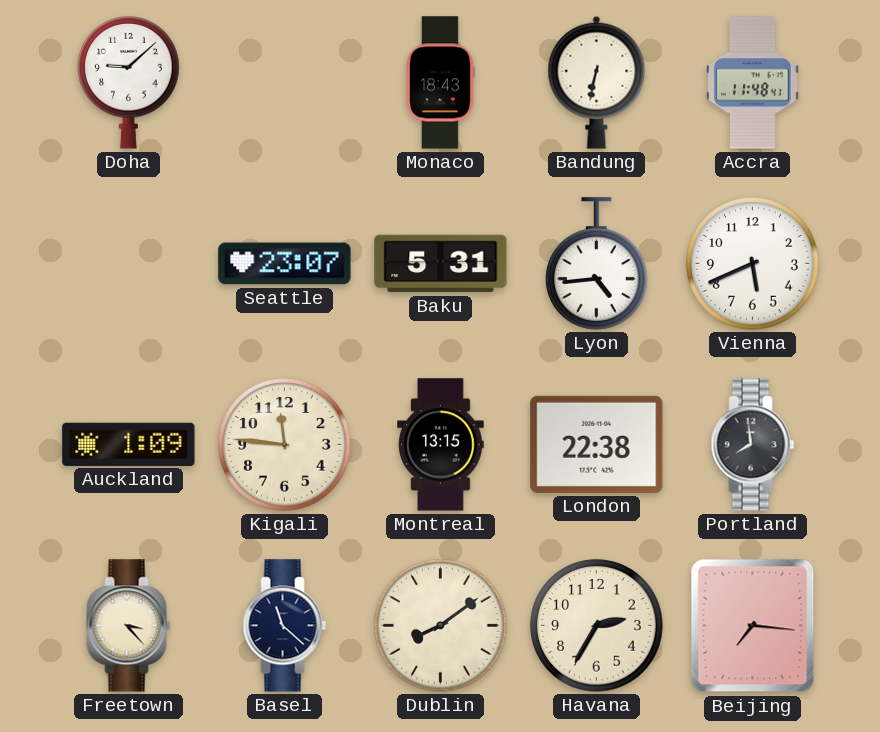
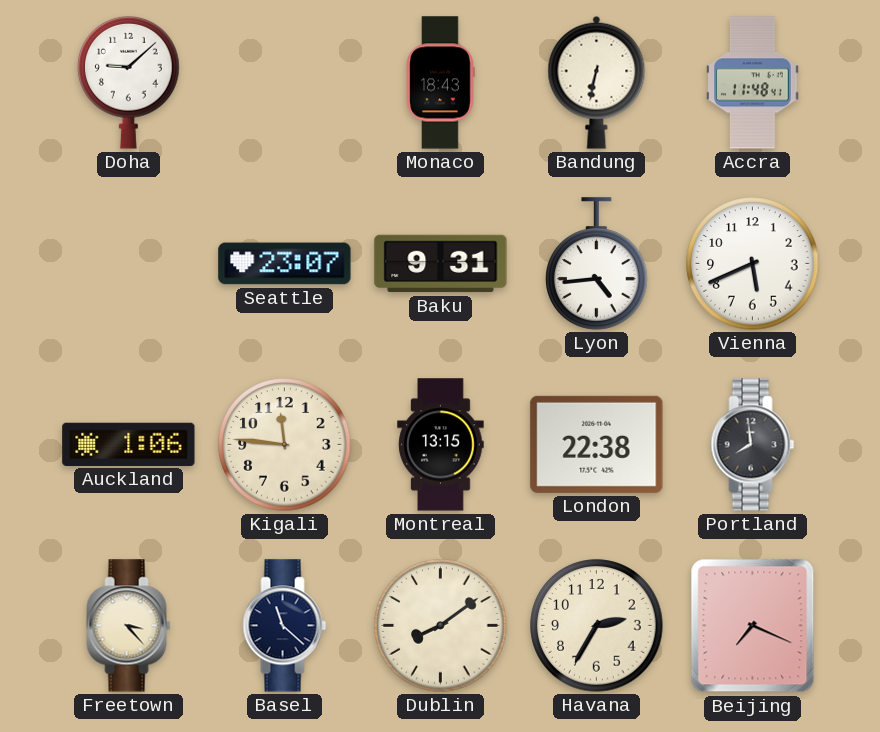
Baku: 5:31 -> 9:31
Auckland: 1:09 -> 1:06
Beijing: 7:16 -> 7:19
